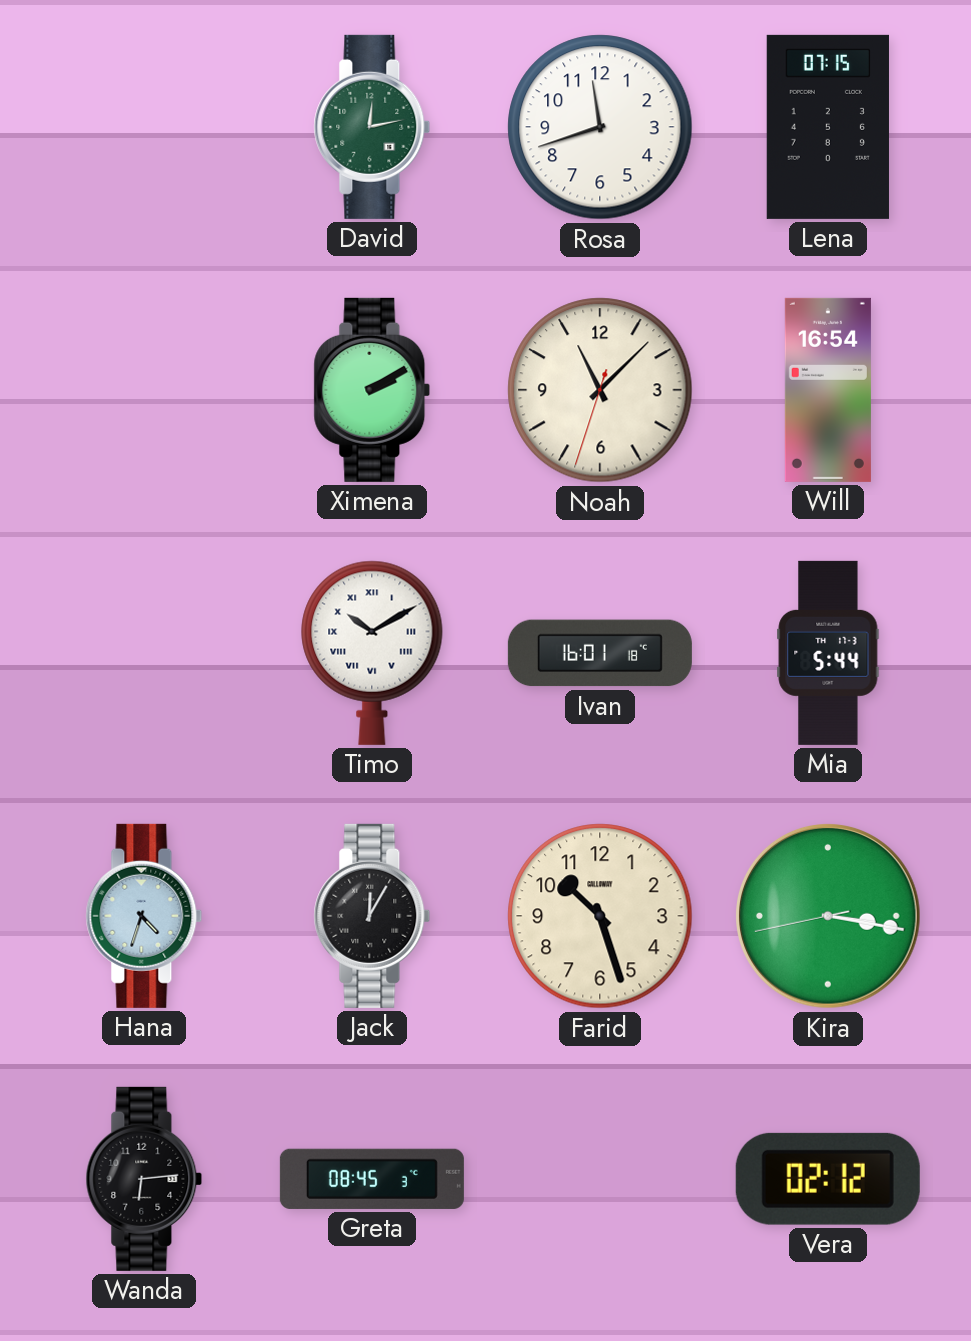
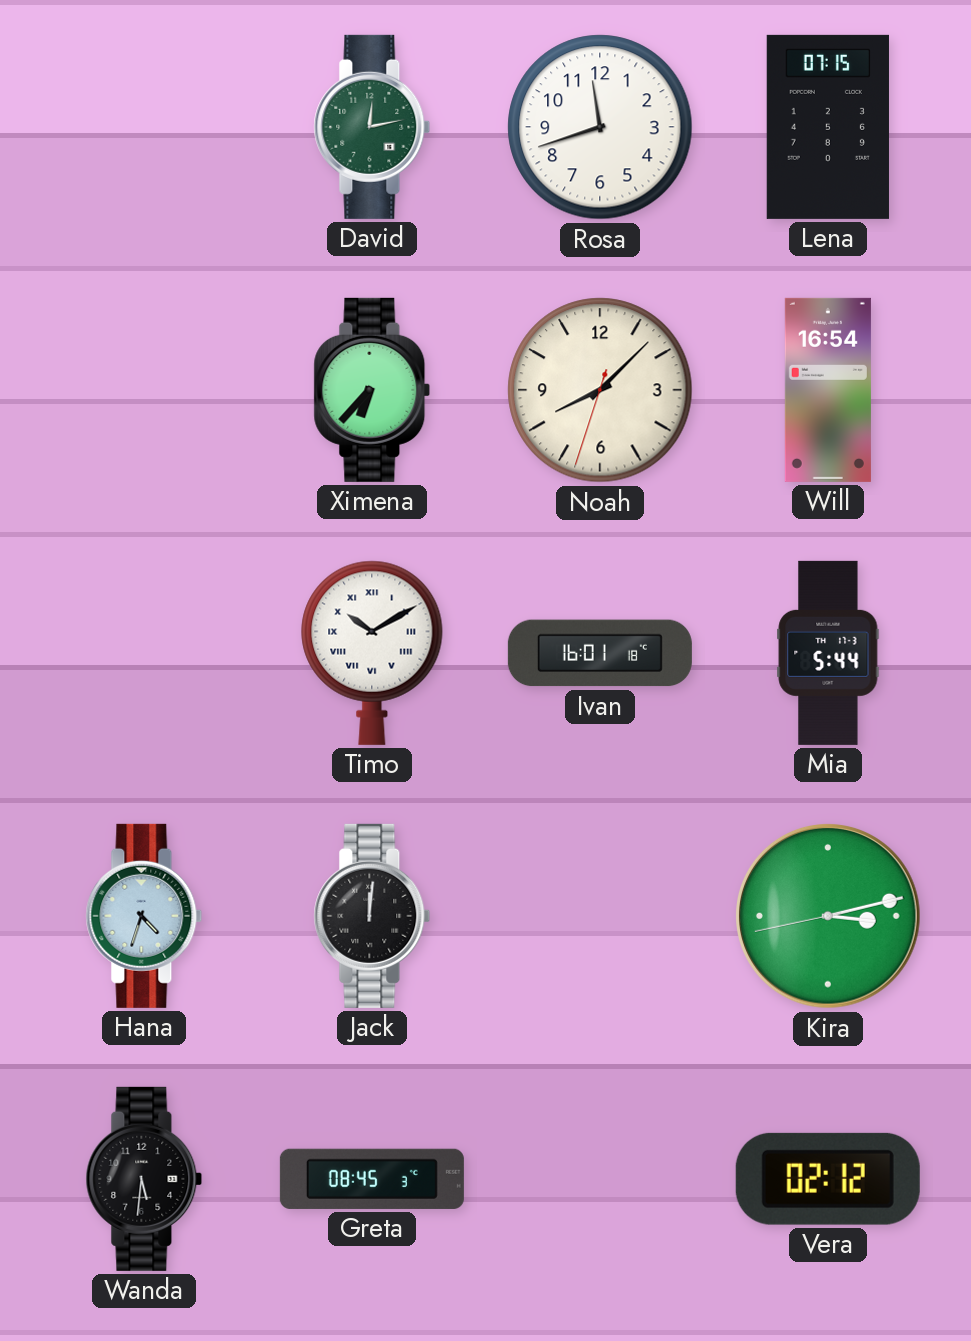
Ximena: 2:10 -> 6:37
Noah: 11:07 -> 8:07
Jack: 12:05 -> 12:01
Farid: 10:27 -> none
Kira: 3:16 -> 3:12
Wanda: 6:14 -> 5:31
